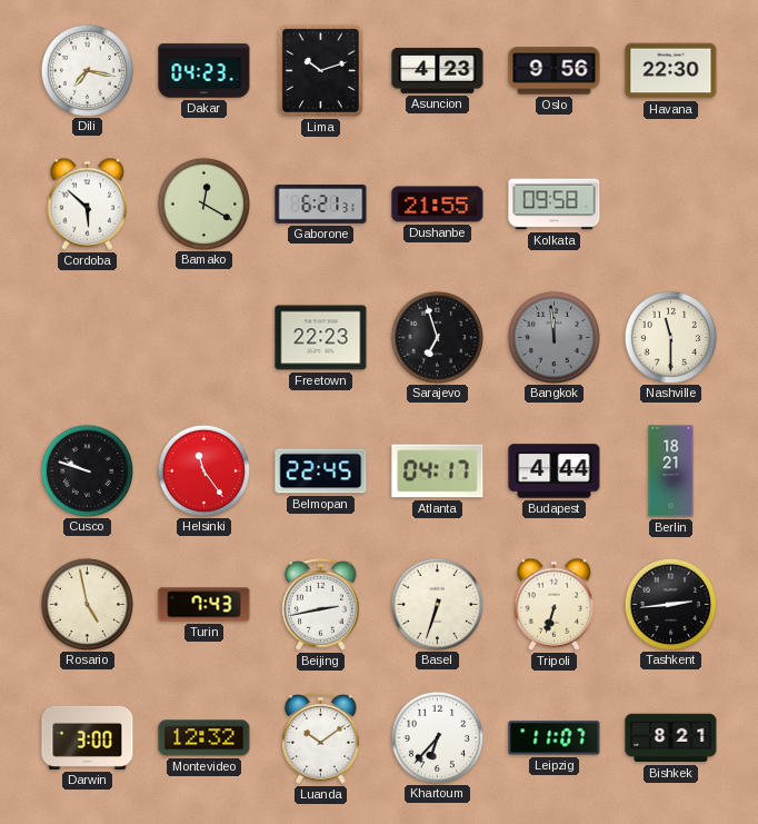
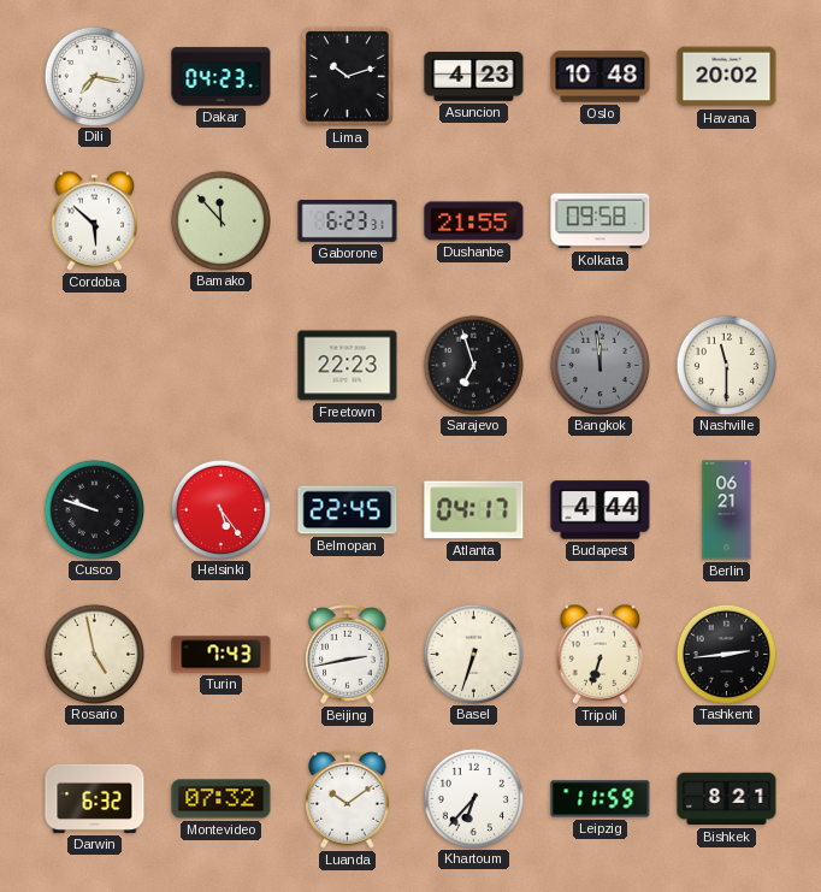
Oslo: 9:56 -> 10:48
Havana: 22:30 -> 20:02
Bamako: 12:20 -> 11:53
Gaborone: 6:21 -> 6:23
Helsinki: 11:24 -> 5:24
Berlin: 18:21 -> 06:21
Darwin: 3:00 -> 6:32
Montevideo: 12:32 -> 07:32
Leipzig: 11:07 -> 11:59
